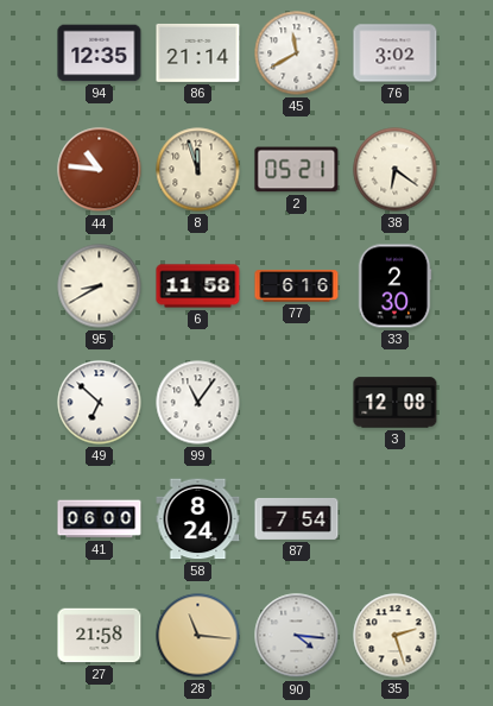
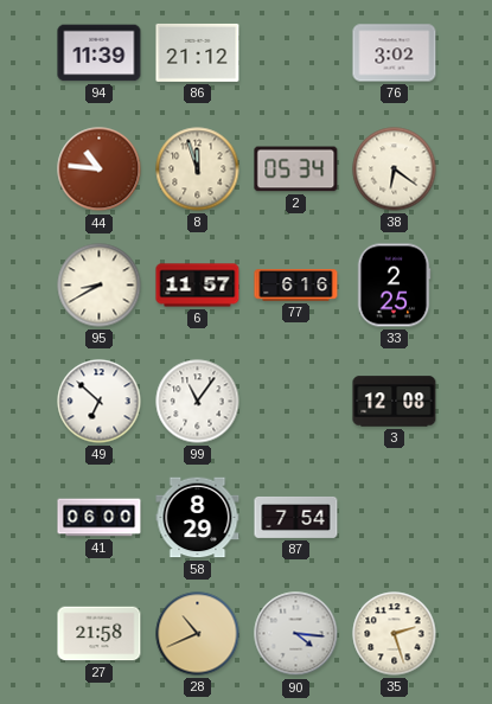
94: 12:35 -> 11:39
86: 21:14 -> 21:12
45: 11:40 -> none
2: 05:21 -> 05:34
6: 11:58 -> 11:57
33: 2:30 -> 2:25
58: 8:24 -> 8:29
28: 11:16 -> 10:41
